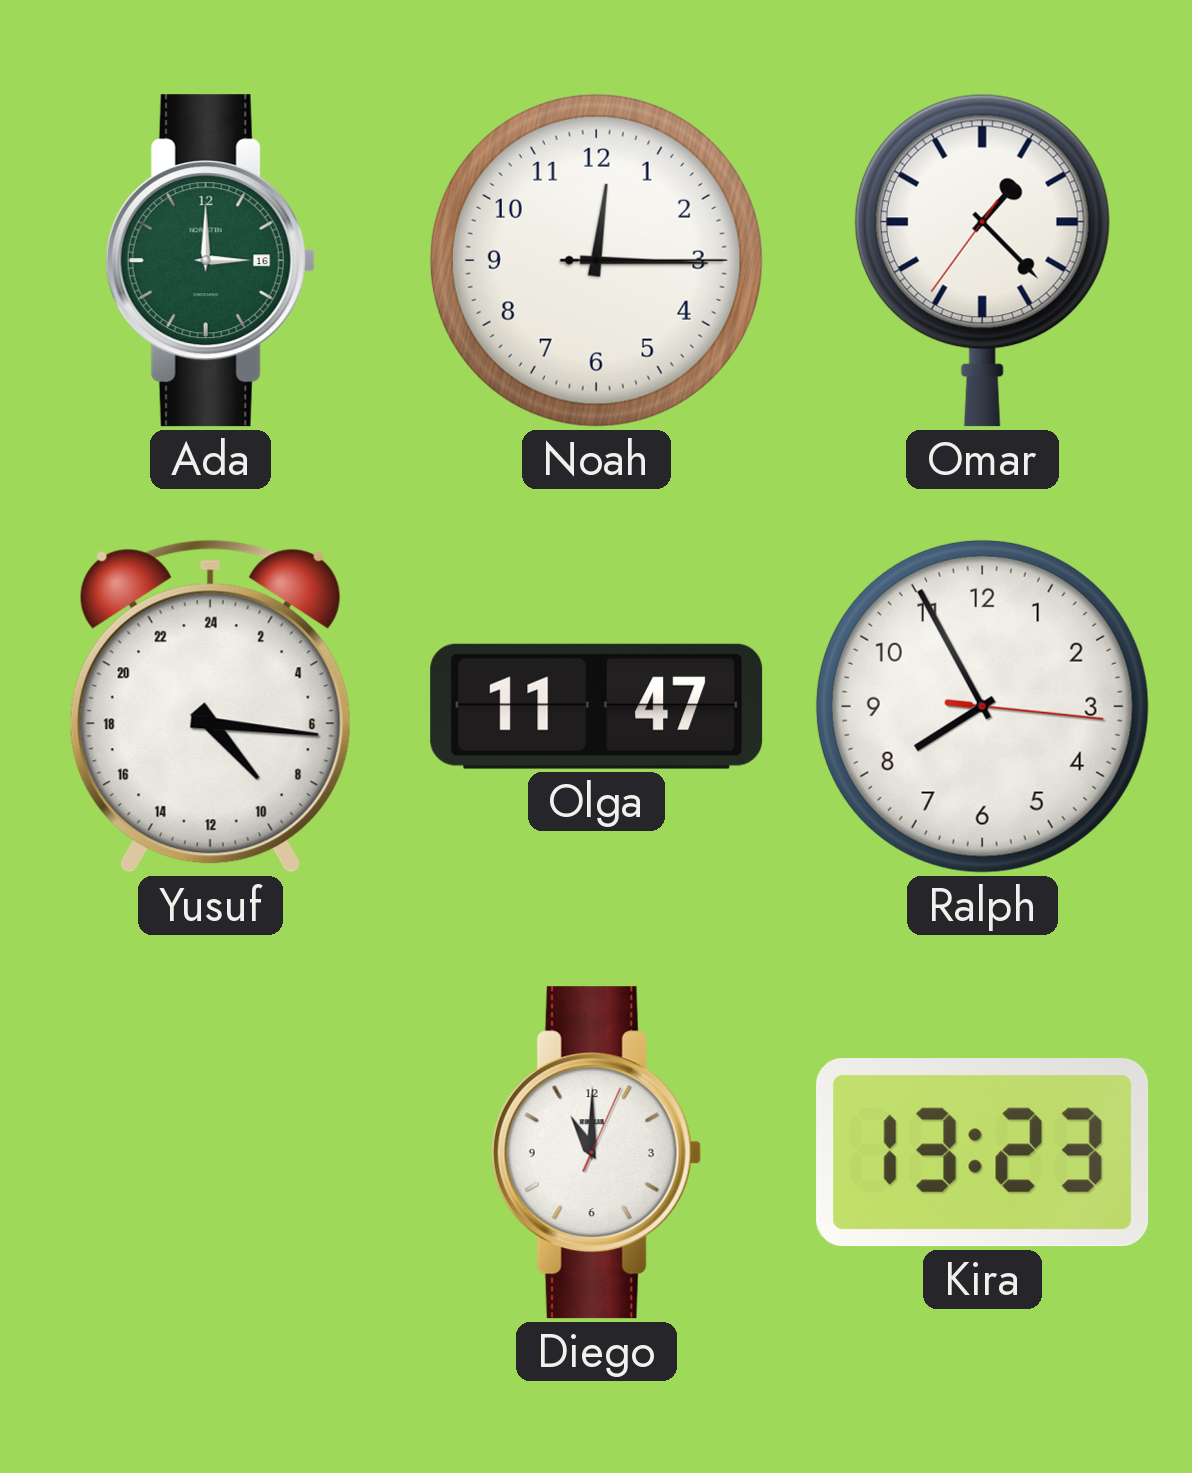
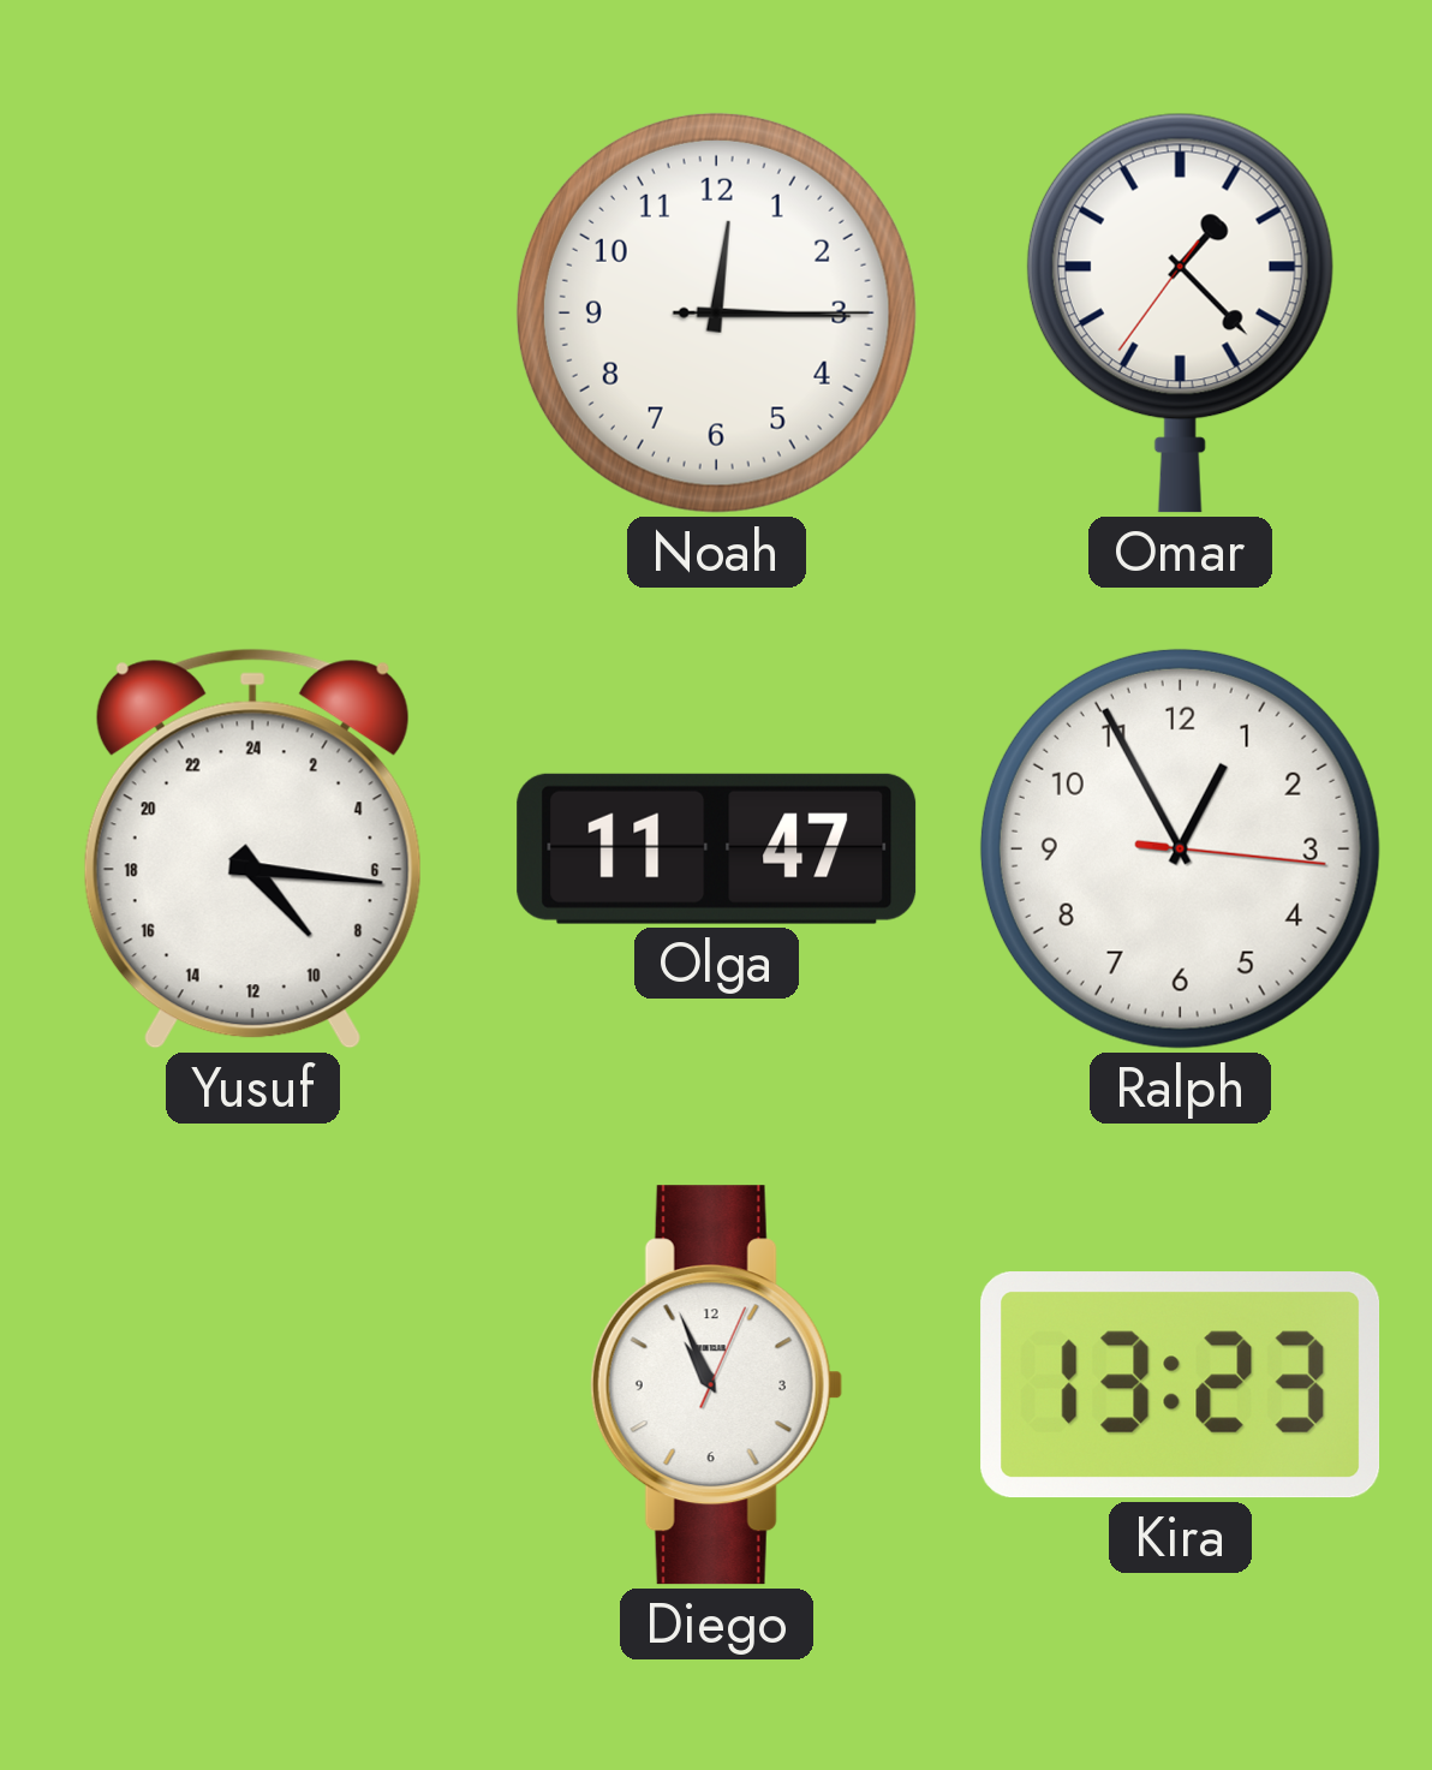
Ada: 3:00 -> none
Ralph: 7:55 -> 12:55
Diego: 11:00 -> 10:56
